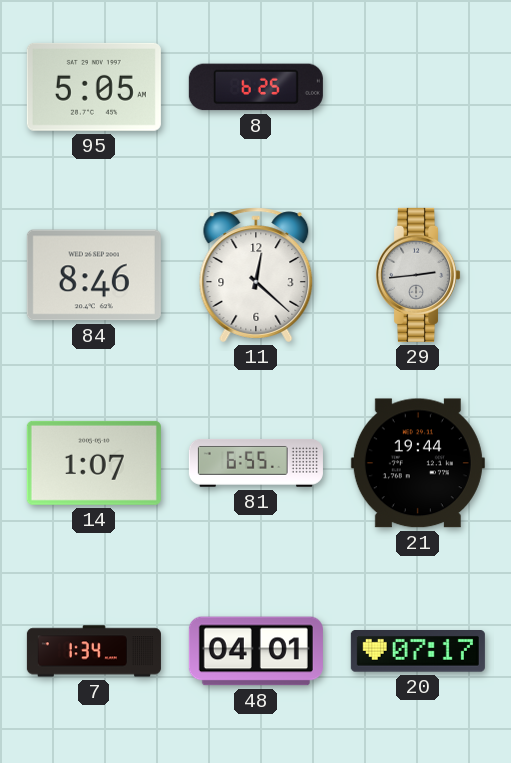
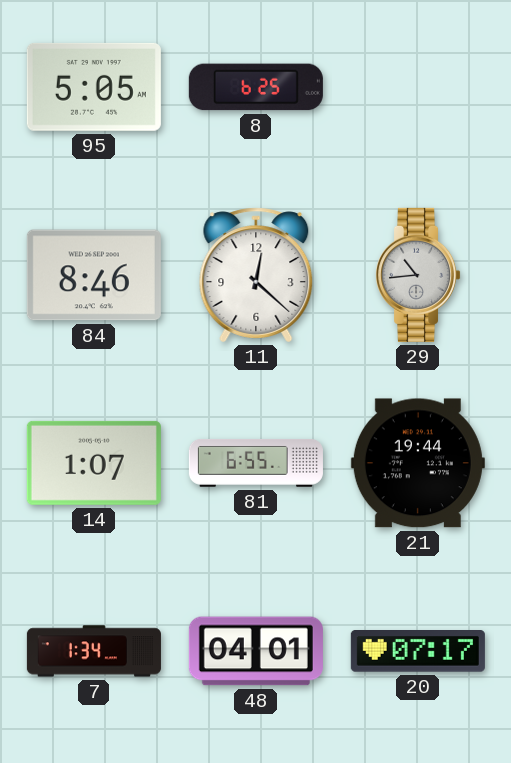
29: 2:44 -> 10:44
